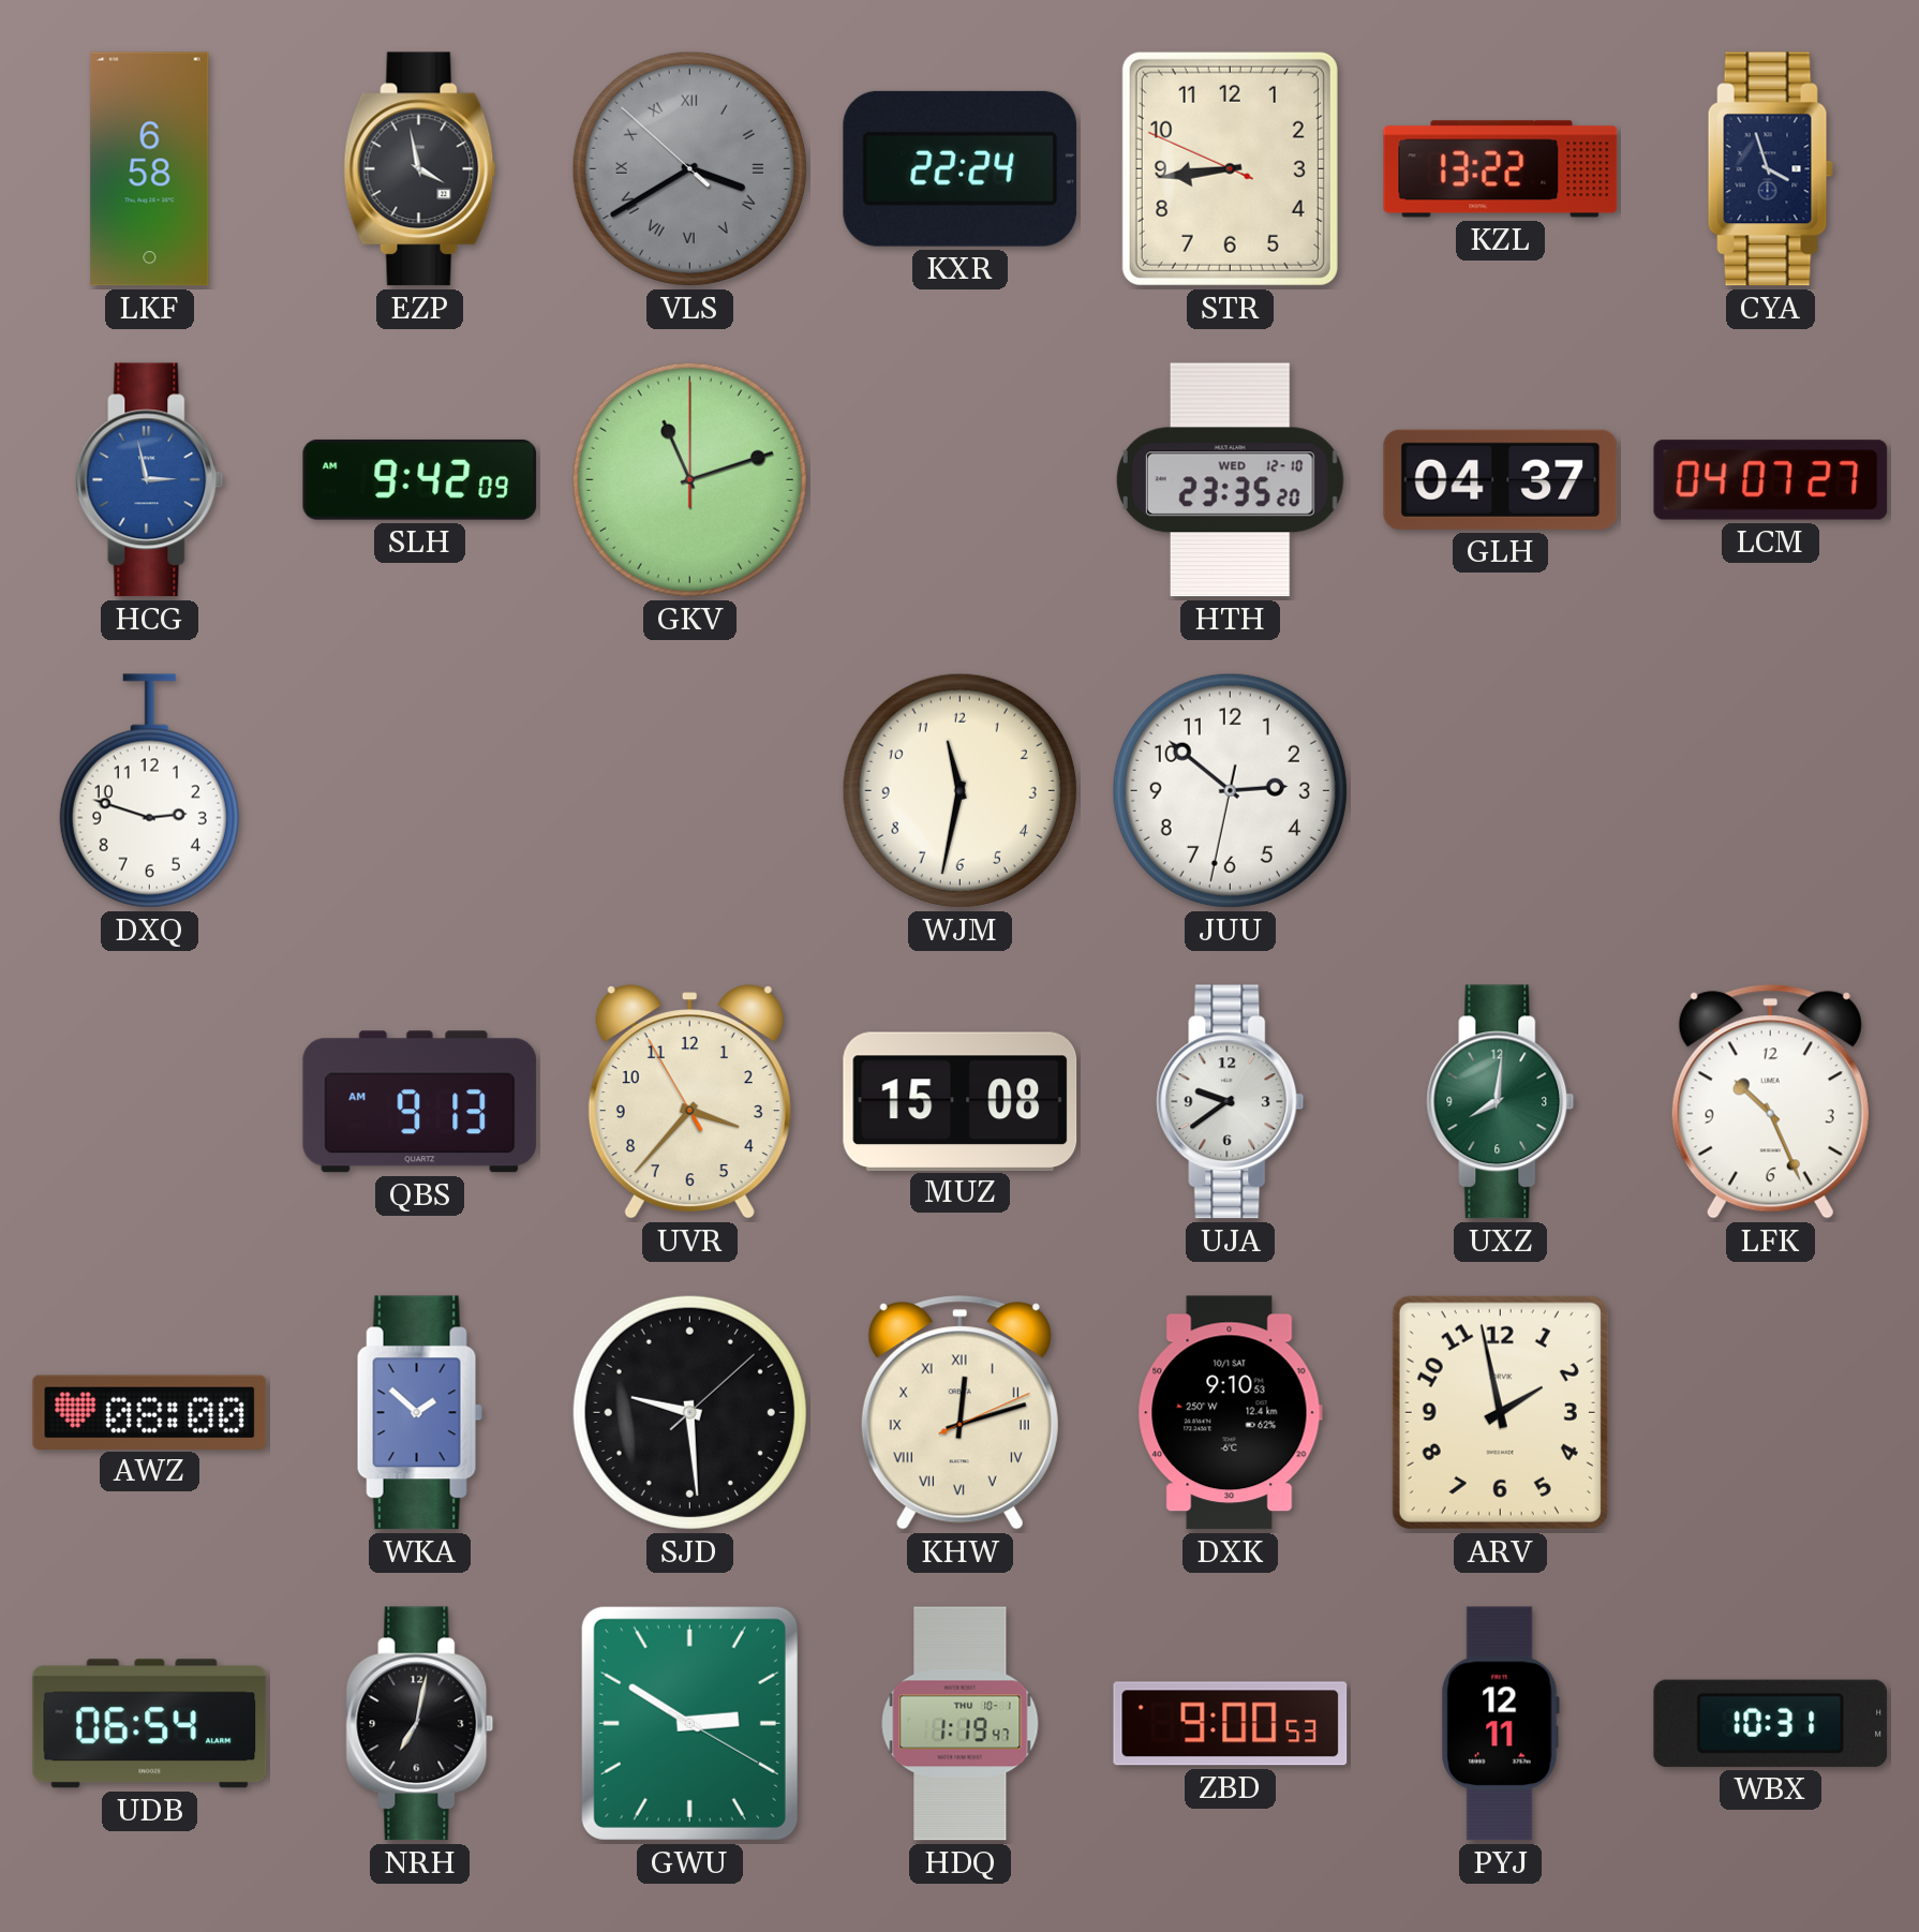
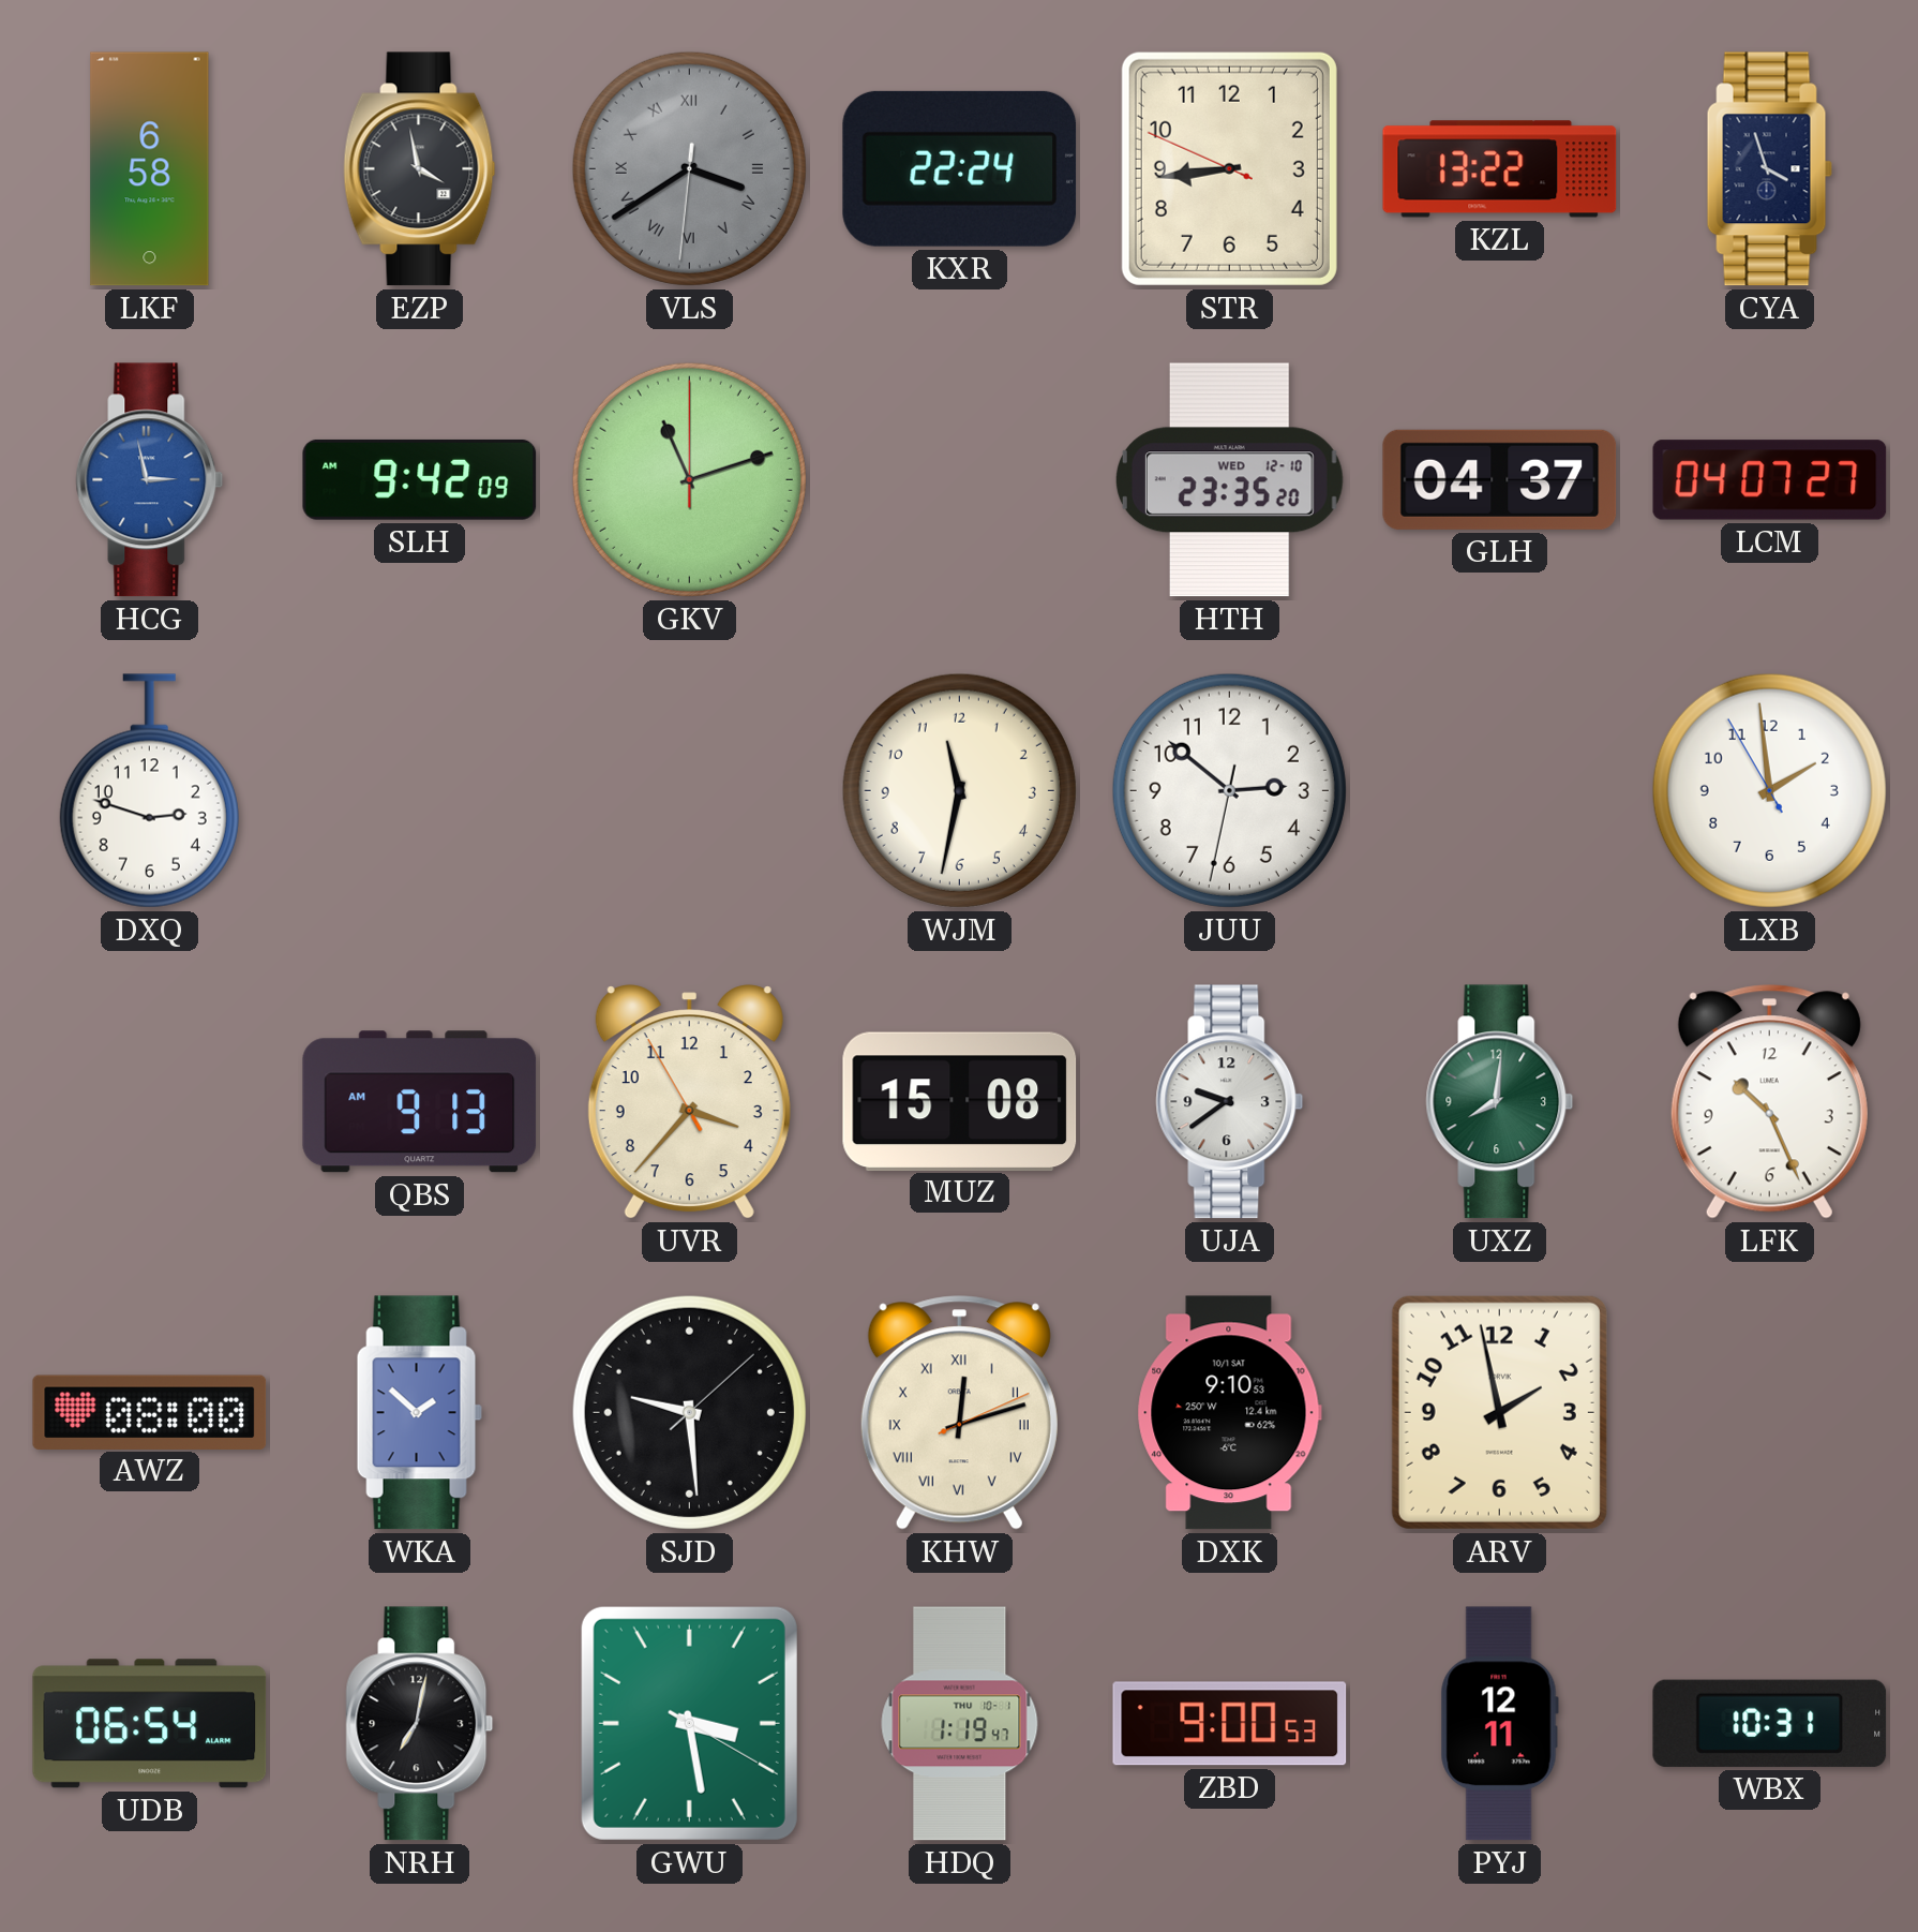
VLS: 3:39:52 -> 3:39:31
LXB: none -> 1:58
GWU: 2:50 -> 3:28
